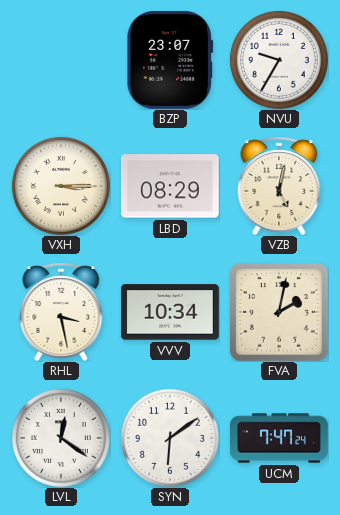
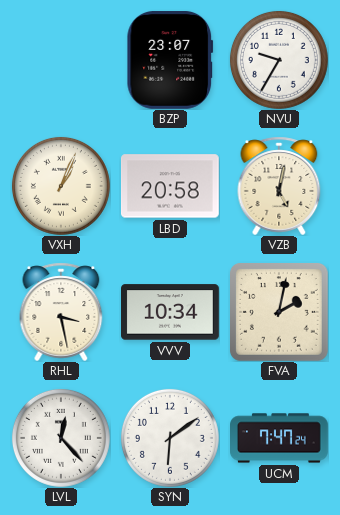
VXH: 3:15 -> 1:04
LBD: 08:29 -> 20:58
LVL: 12:21 -> 12:23
